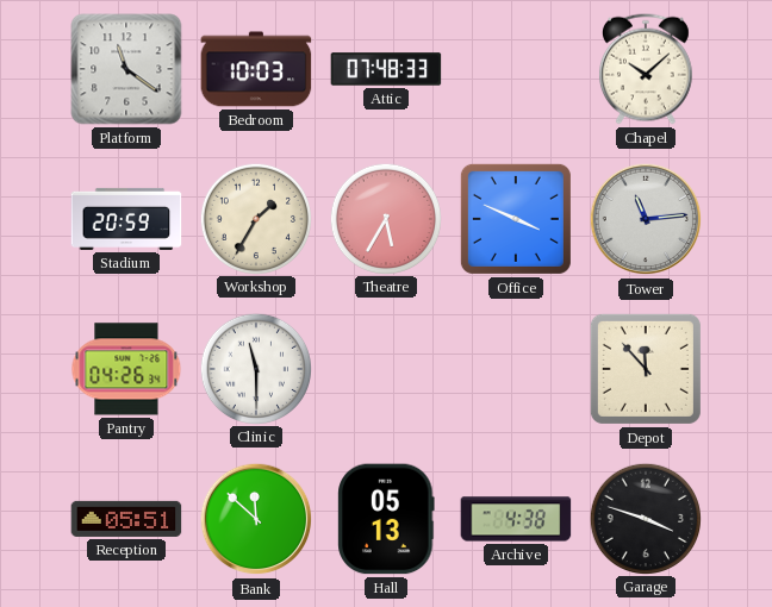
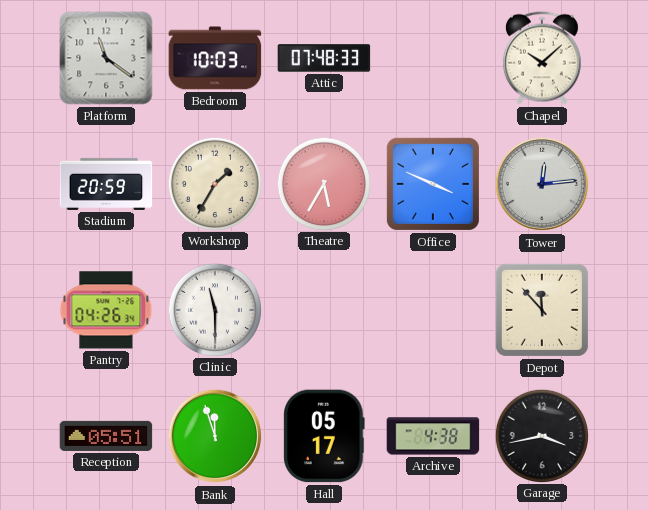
Tower: 11:14 -> 12:14
Bank: 11:52 -> 11:57
Hall: 05:13 -> 05:17
Garage: 3:48 -> 3:43
